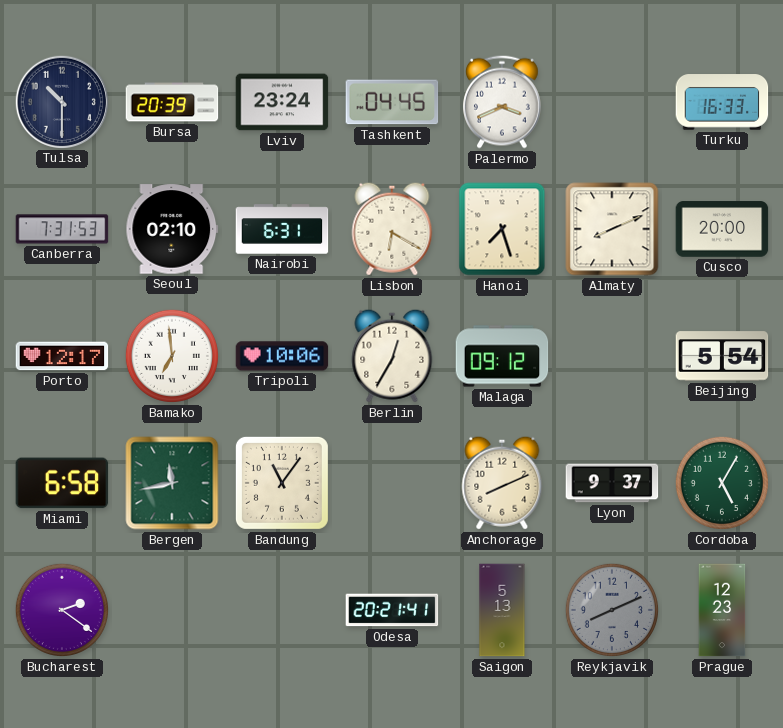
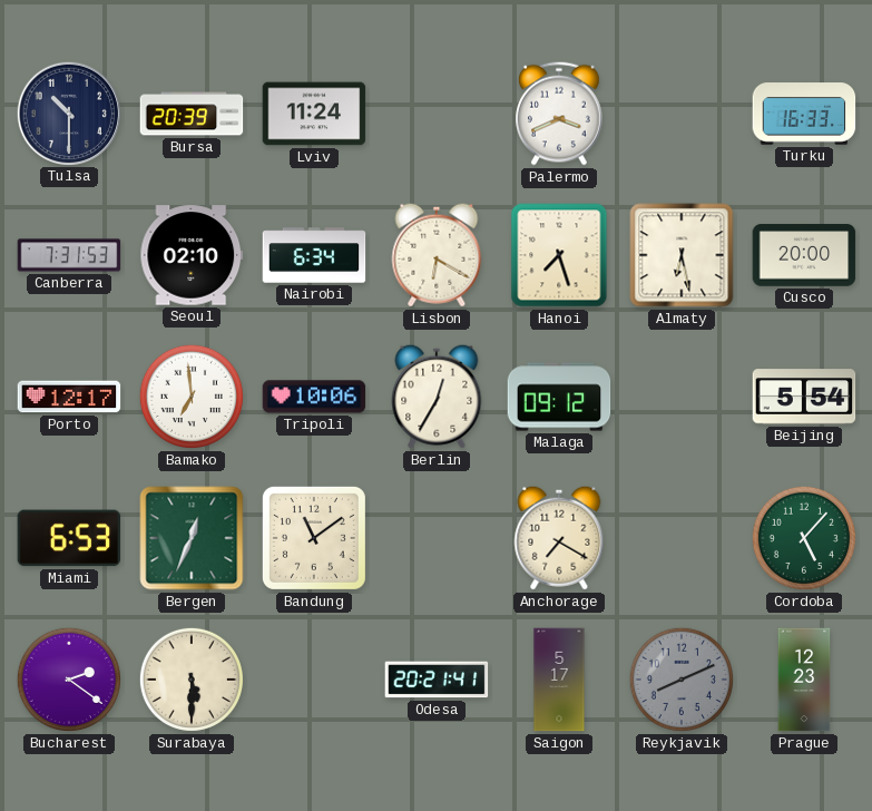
Lviv: 23:24 -> 11:24
Tashkent: 04:45 -> none
Nairobi: 6:31 -> 6:34
Almaty: 8:11 -> 6:28
Miami: 6:58 -> 6:53
Bergen: 11:43 -> 12:34
Bandung: 11:06 -> 11:09
Anchorage: 8:11 -> 7:20
Lyon: 9:37 -> none
Cordoba: 5:05 -> 5:07
Surabaya: none -> 5:30
Saigon: 5:13 -> 5:17
